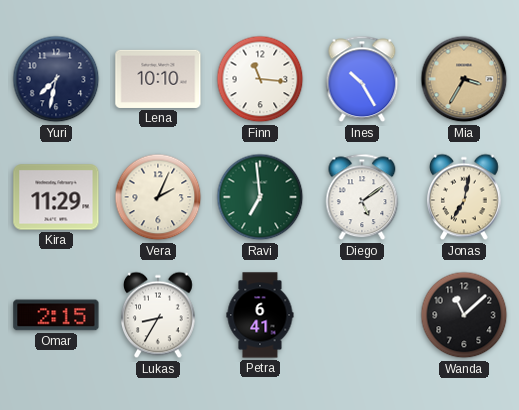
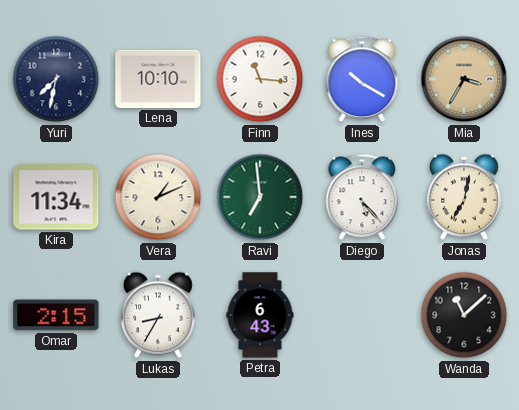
Ines: 10:25 -> 10:20
Kira: 11:29 -> 11:34
Vera: 2:04 -> 1:11
Diego: 5:09 -> 5:23
Petra: 6:41 -> 6:43
